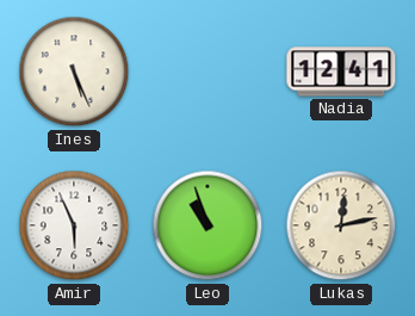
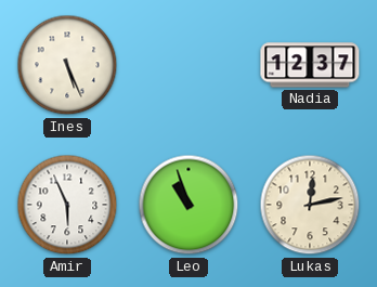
Nadia: 12:41 -> 12:37
